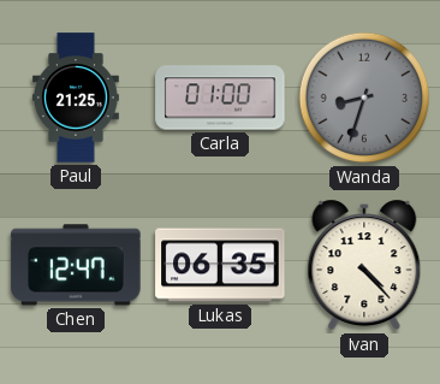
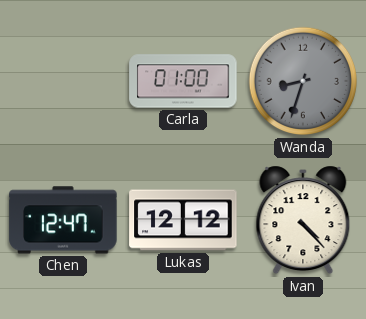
Paul: 21:25 -> none
Lukas: 06:35 -> 12:12
